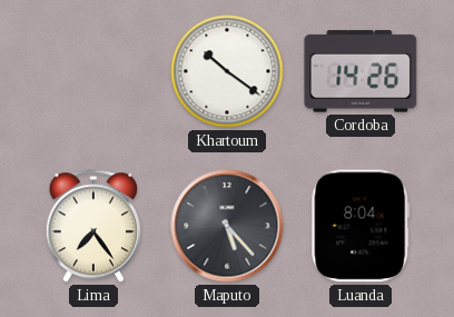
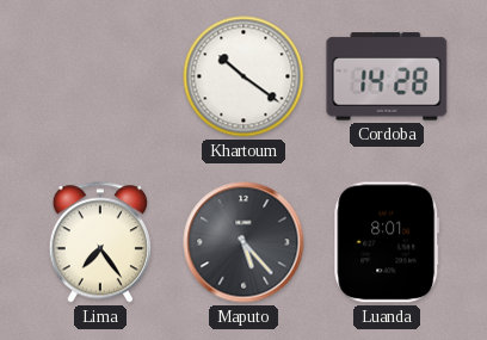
Cordoba: 14:26 -> 14:28
Luanda: 8:04 -> 8:01
